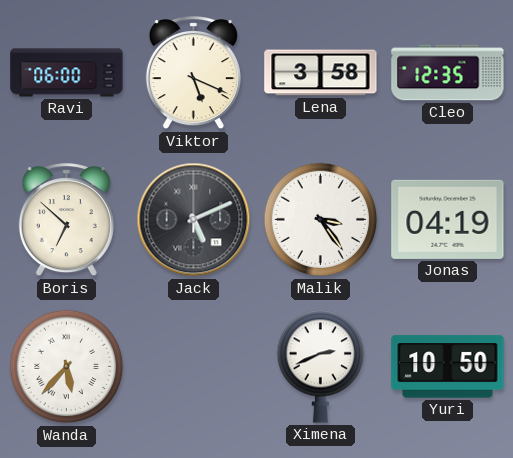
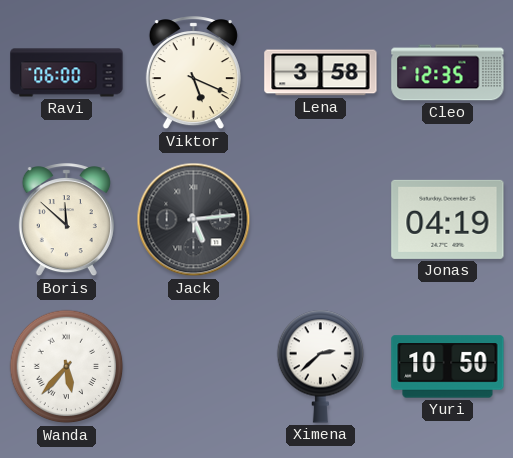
Boris: 6:52 -> 11:52
Jack: 5:11 -> 5:14
Malik: 3:24 -> none
Ximena: 2:41 -> 2:38
